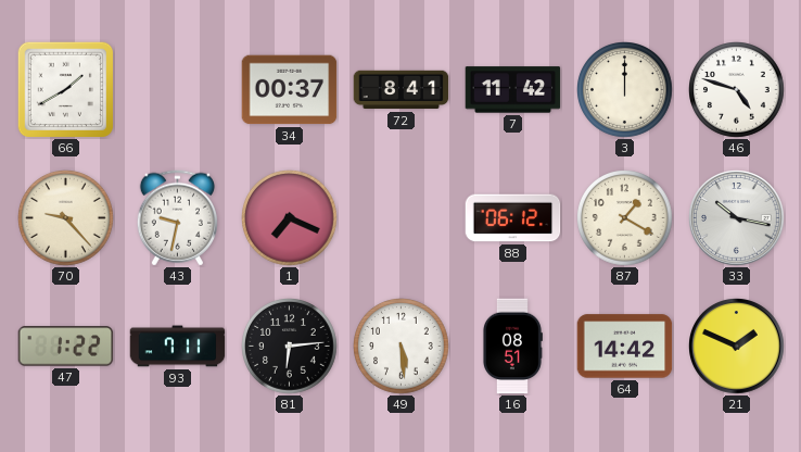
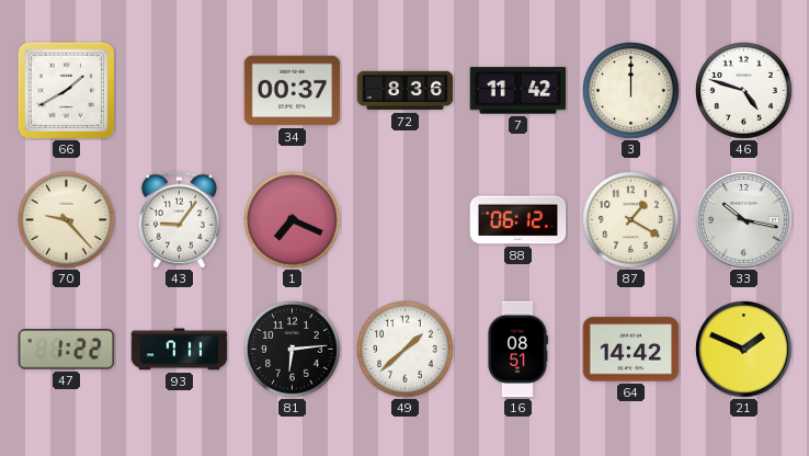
72: 8:41 -> 8:36
43: 9:32 -> 9:06
49: 5:29 -> 1:38
